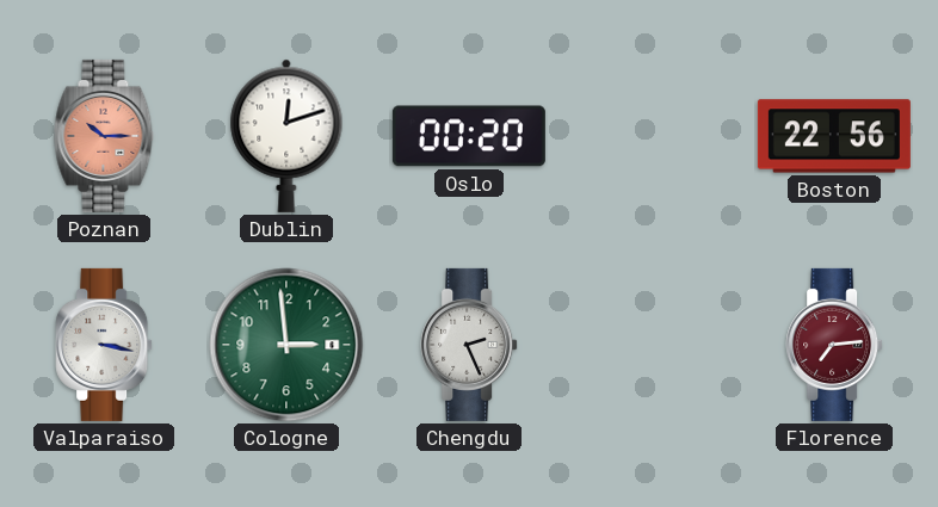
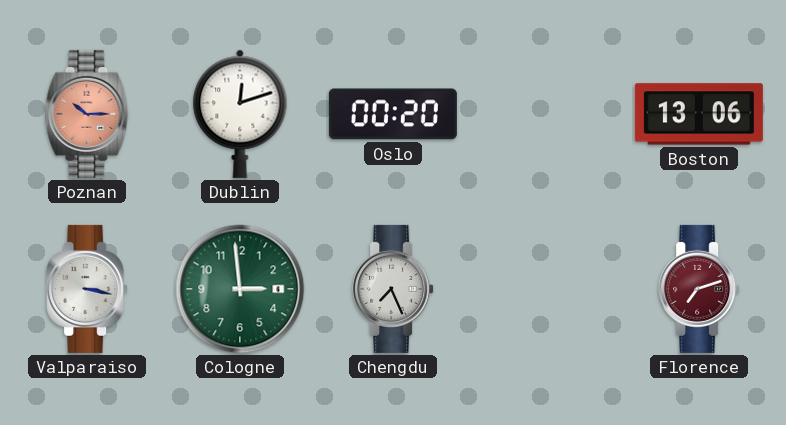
Boston: 22:56 -> 13:06
Chengdu: 2:26 -> 7:26
Florence: 7:14 -> 7:12
